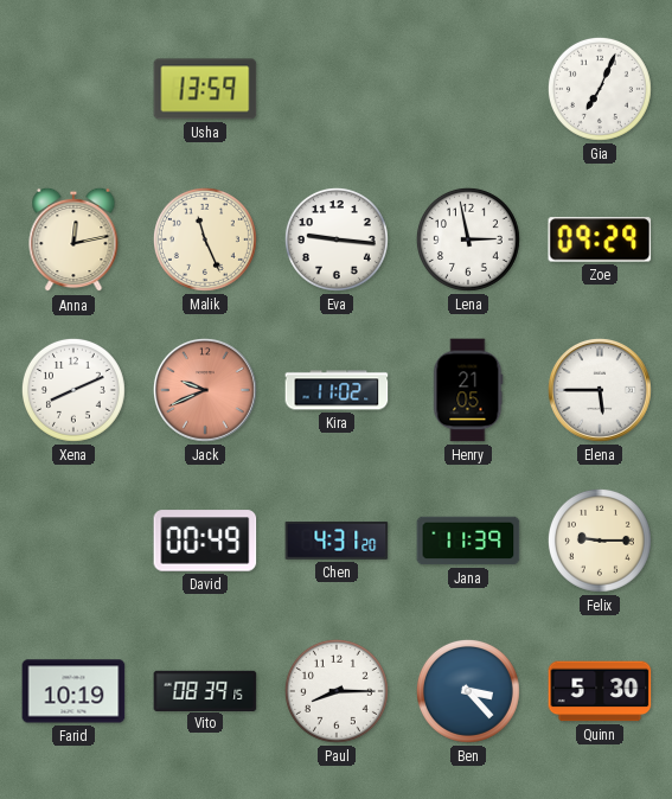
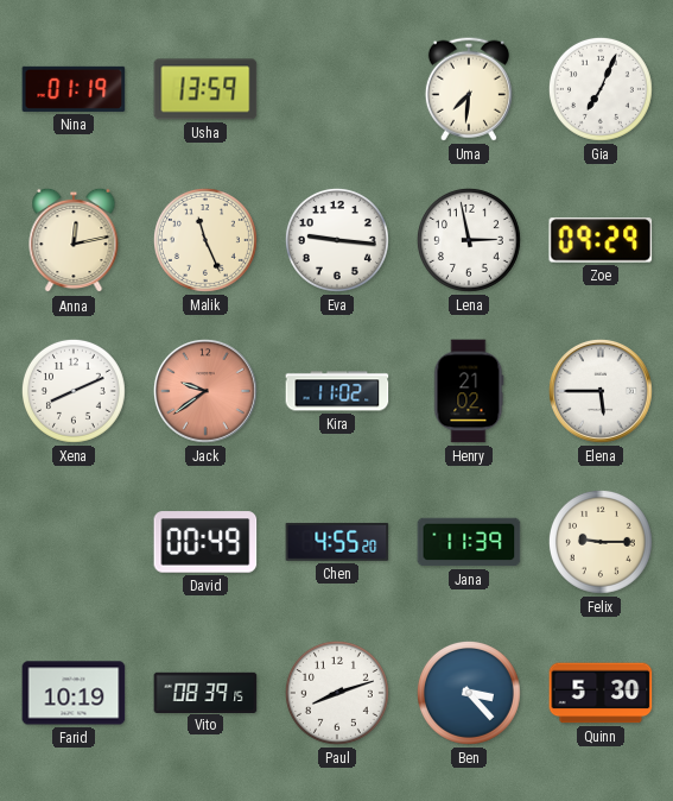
Nina: none -> 01:19
Uma: none -> 7:31
Jack: 9:41 -> 9:39
Henry: 21:05 -> 21:02
Chen: 4:31 -> 4:55
Paul: 8:15 -> 8:12
